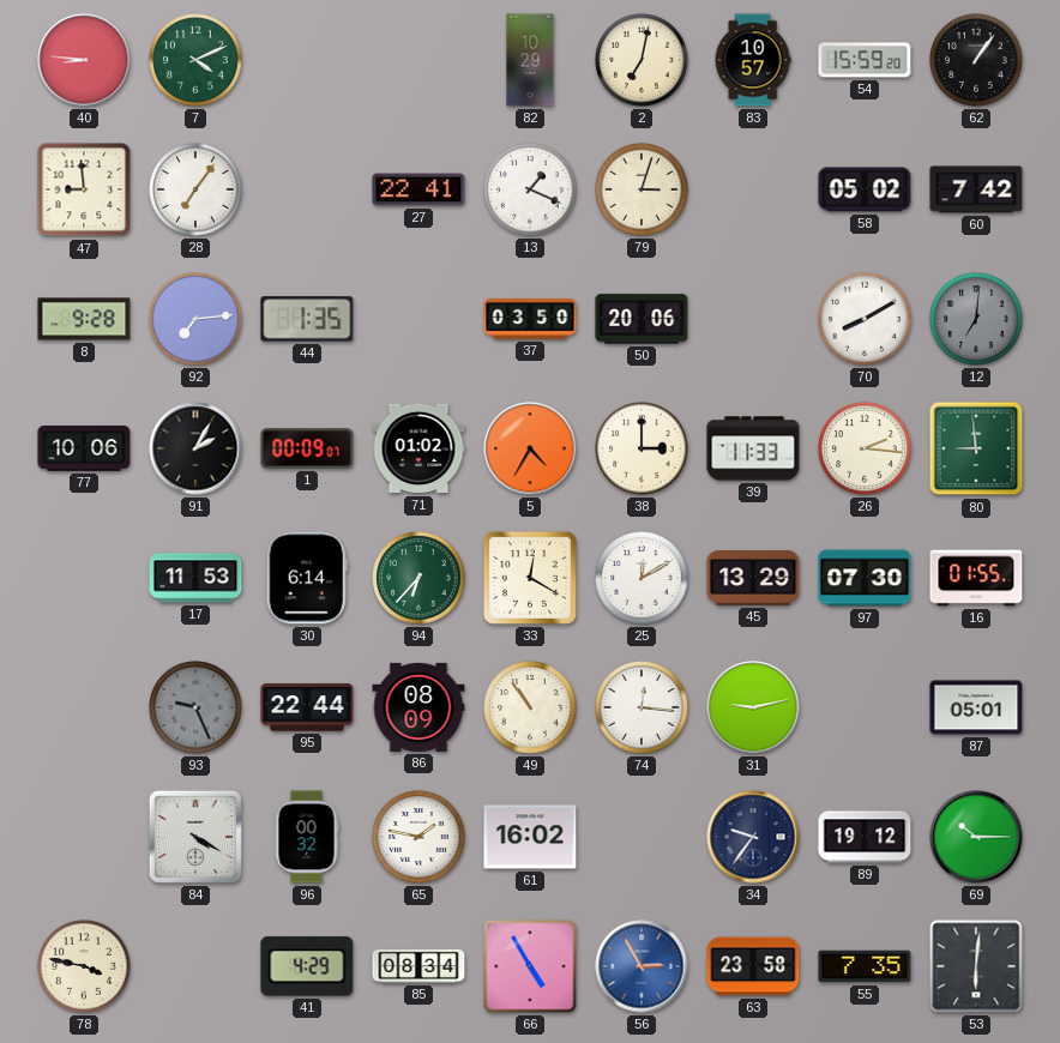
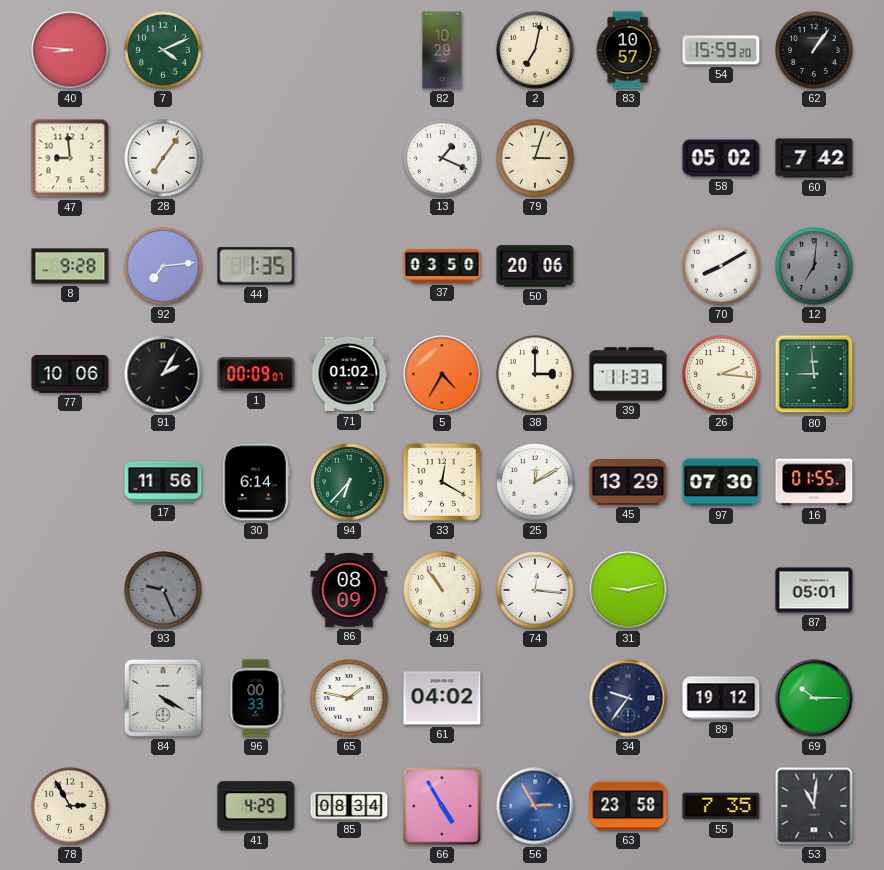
27: 22:41 -> none
17: 11:53 -> 11:56
95: 22:44 -> none
96: 00:32 -> 00:33
61: 16:02 -> 04:02
78: 3:47 -> 2:55
53: 6:01 -> 11:01
